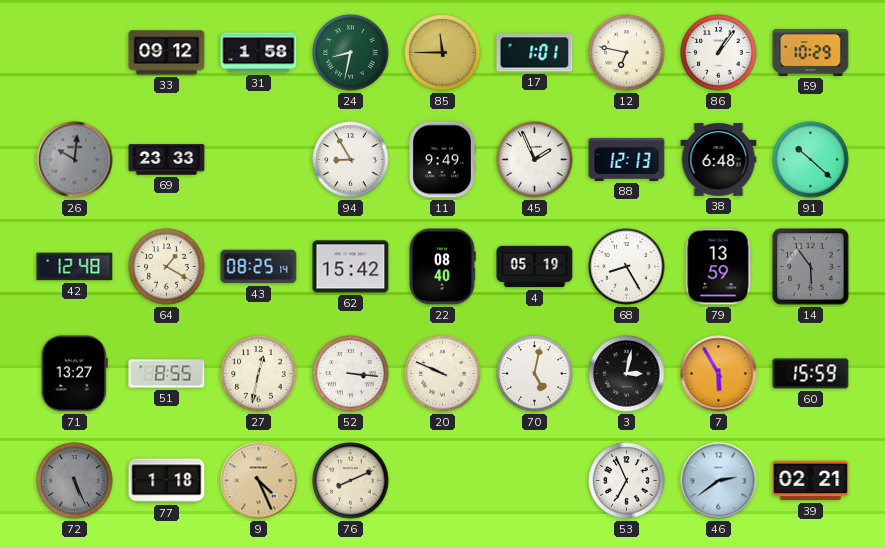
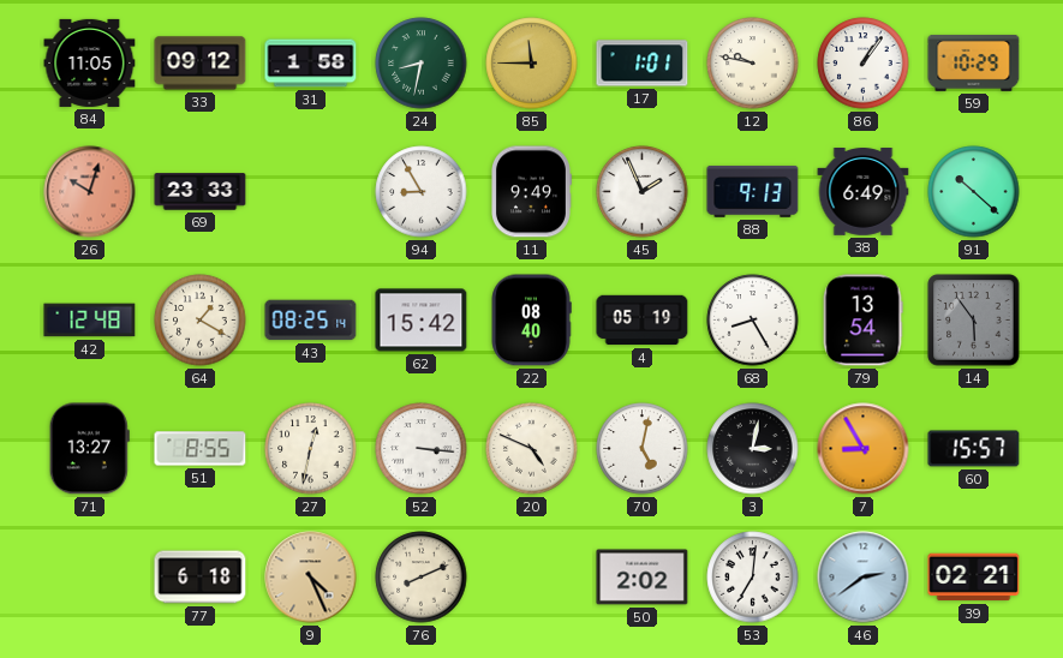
84: none -> 11:05
12: 6:47 -> 9:47
26: 10:01 -> 10:03
26 dial: grey -> salmon
88: 12:13 -> 9:13
38: 6:48 -> 6:49
79: 13:59 -> 13:54
20: 9:49 -> 4:49
7: 5:55 -> 8:55
60: 15:59 -> 15:57
72: 5:26 -> none
77: 1:18 -> 6:18
50: none -> 2:02
53: 6:56 -> 7:01
